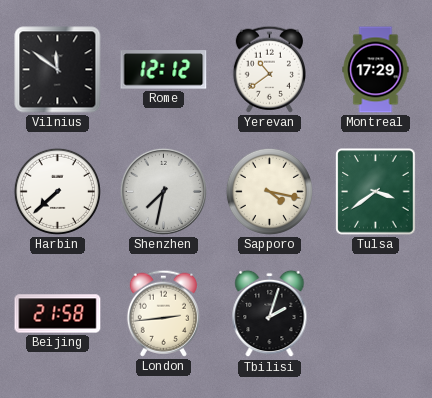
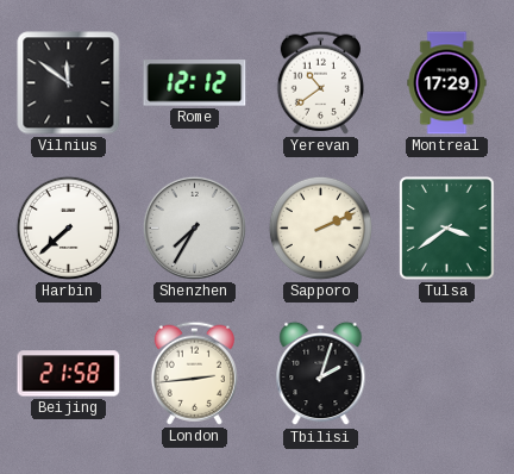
Shenzhen: 7:32 -> 7:35
Sapporo: 4:17 -> 2:11
